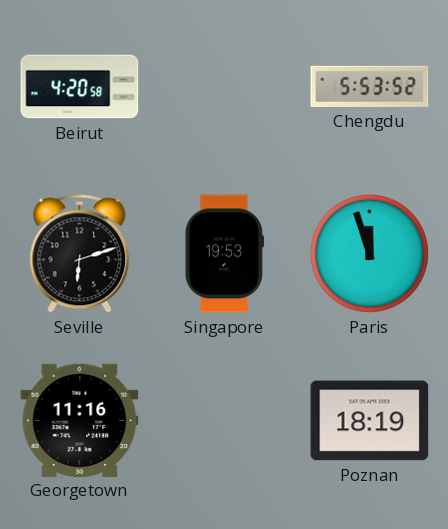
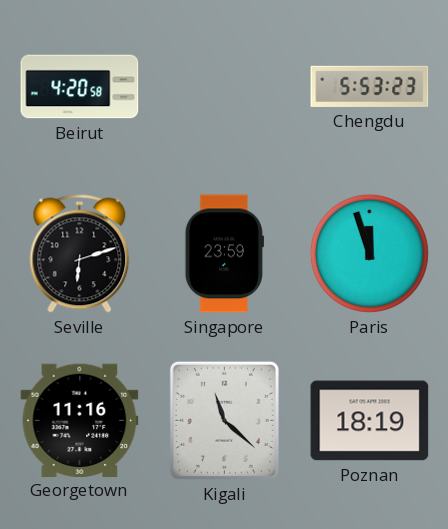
Chengdu: 5:53:52 -> 5:53:23
Singapore: 19:53 -> 23:59
Kigali: none -> 11:22
